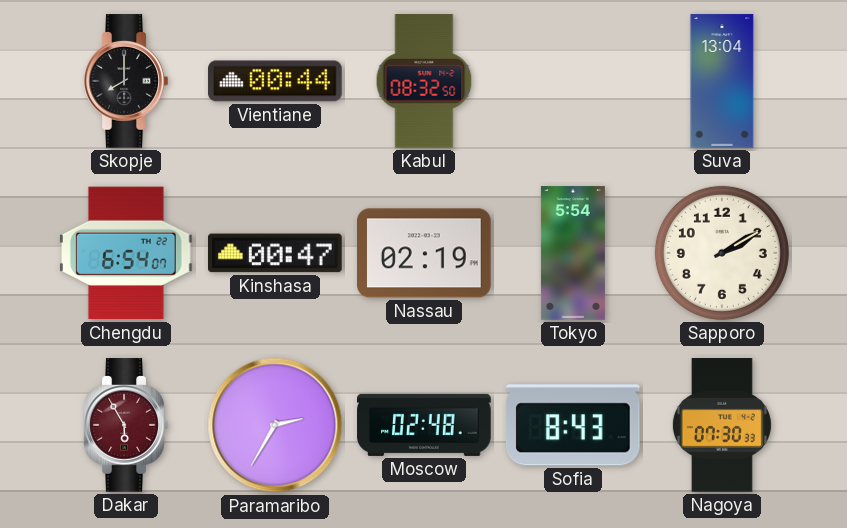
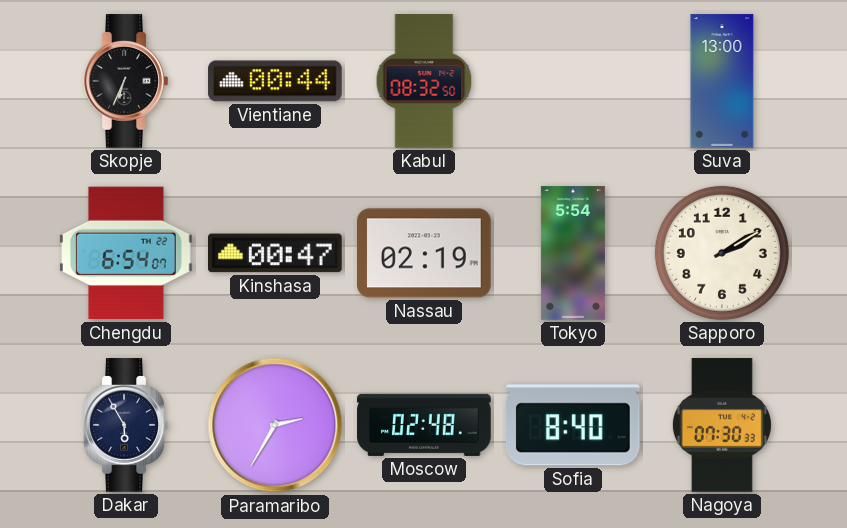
Skopje: 8:00 -> 6:34
Suva: 13:04 -> 13:00
Dakar dial: burgundy -> navy
Sofia: 8:43 -> 8:40
